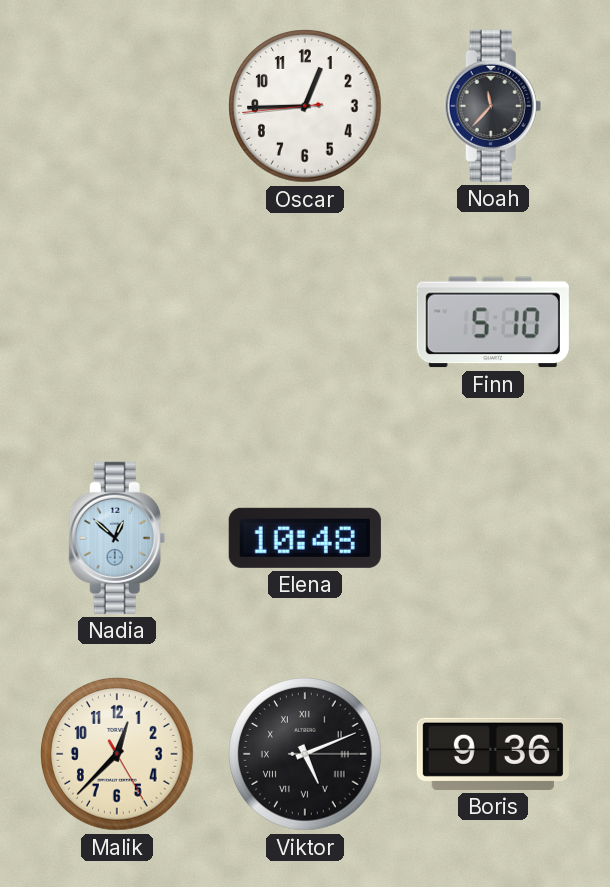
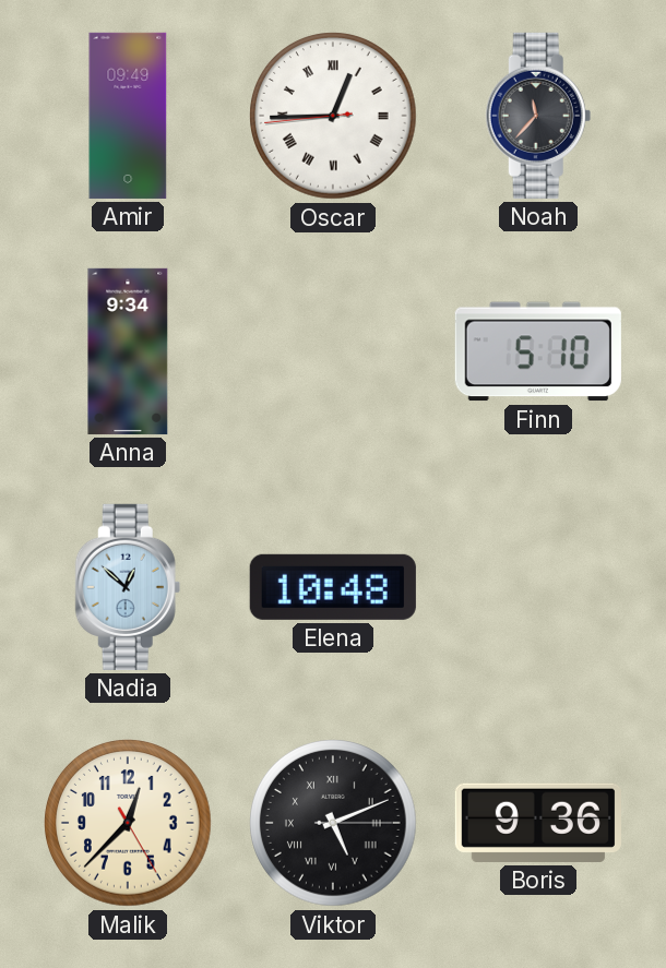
Amir: none -> 09:49
Oscar numerals: Arabic -> Roman
Anna: none -> 9:34
